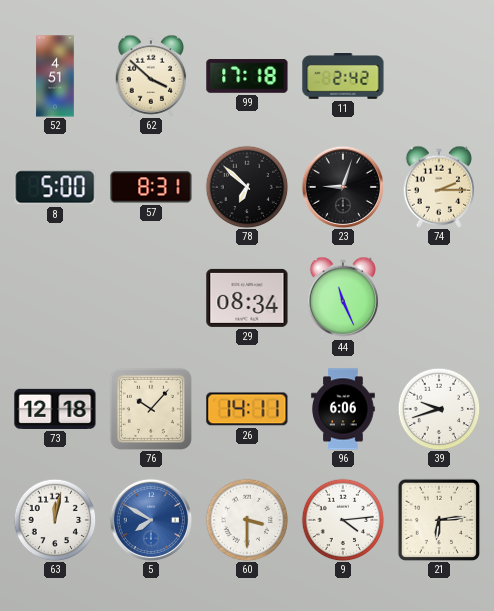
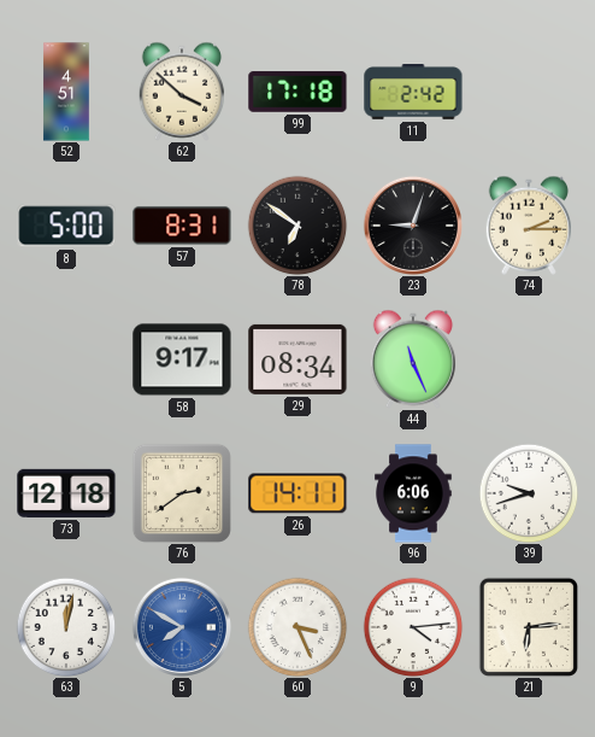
78: 6:52 -> 6:51
58: none -> 9:17
76: 10:07 -> 2:39
60: 3:30 -> 3:26
